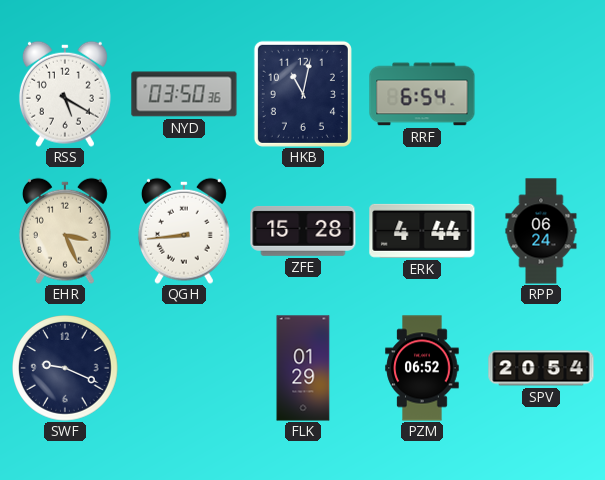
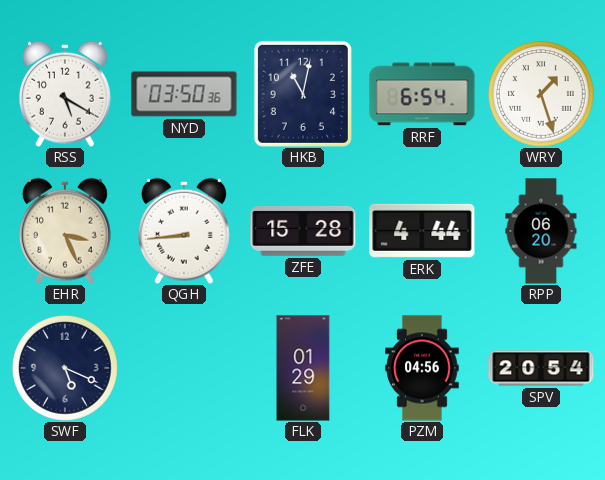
WRY: none -> 1:27
RPP: 06:24 -> 06:20
SWF: 9:19 -> 5:19
PZM: 06:52 -> 04:56
